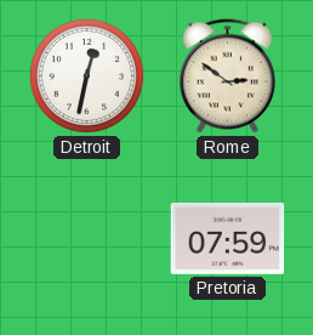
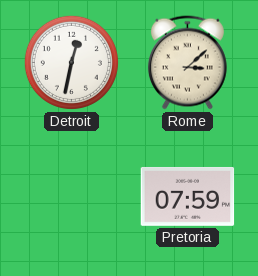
Rome: 2:51 -> 3:08
